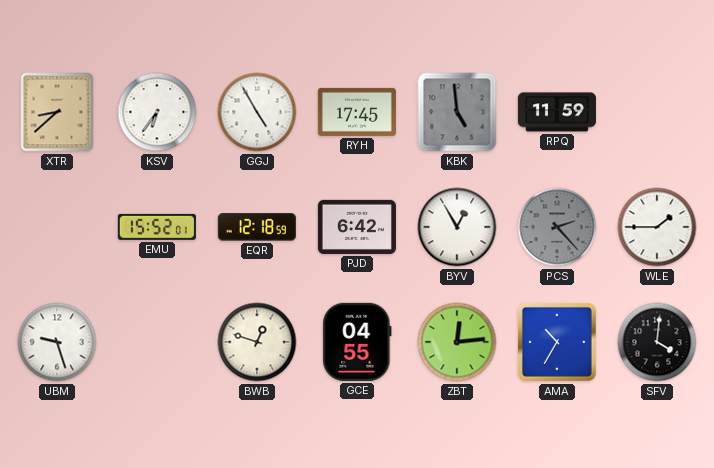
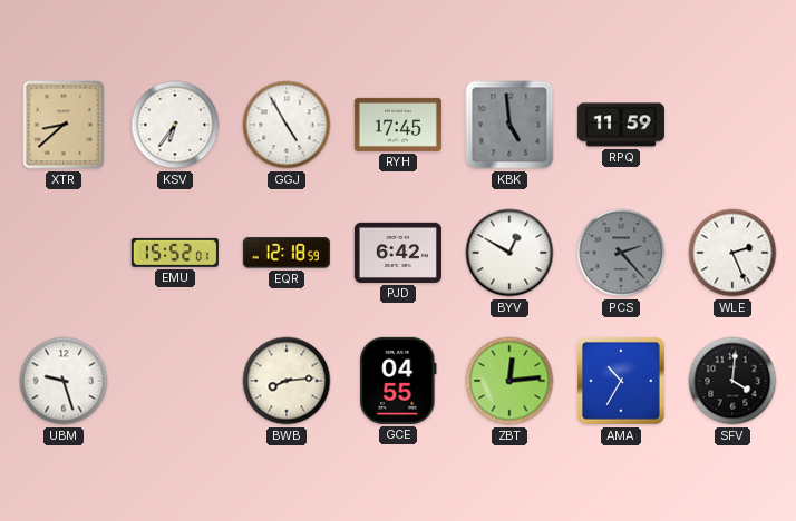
BYV: 12:55 -> 12:50
WLE: 1:45 -> 2:26
BWB: 12:48 -> 8:14
